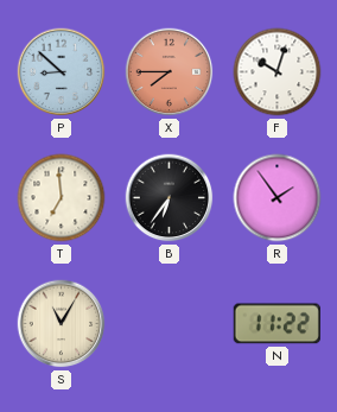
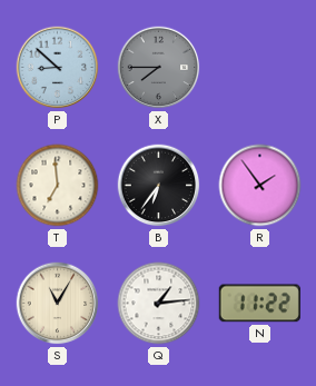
X dial: salmon -> grey
F: 10:03 -> none
Q: none -> 1:14
